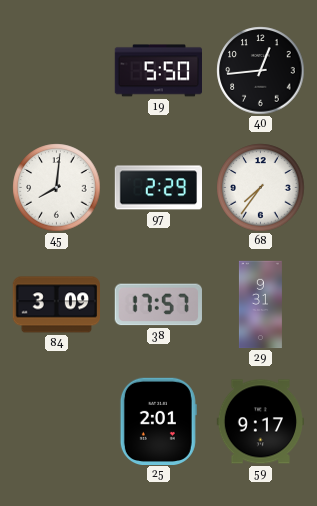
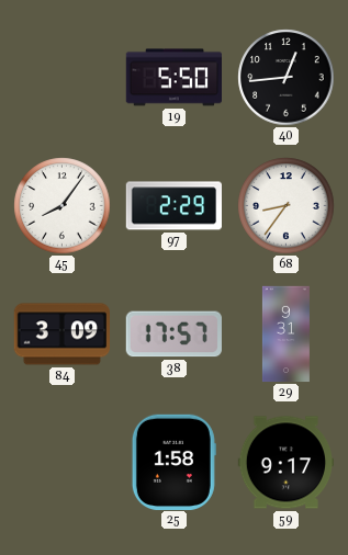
45: 8:01 -> 8:06
68: 7:36 -> 8:36
25: 2:01 -> 1:58
